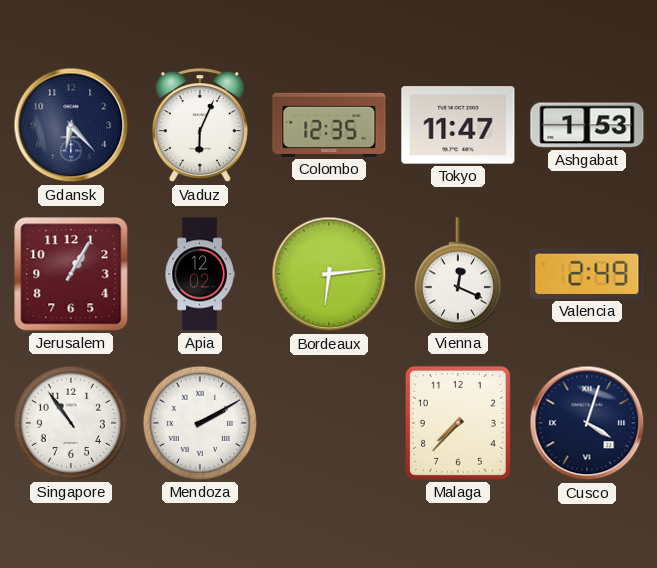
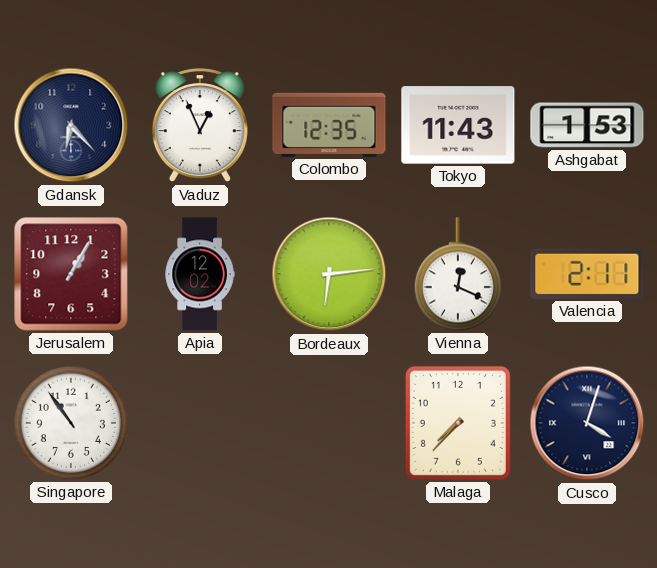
Vaduz: 6:04 -> 12:56
Tokyo: 11:47 -> 11:43
Valencia: 2:49 -> 2:11
Mendoza: 2:10 -> none
